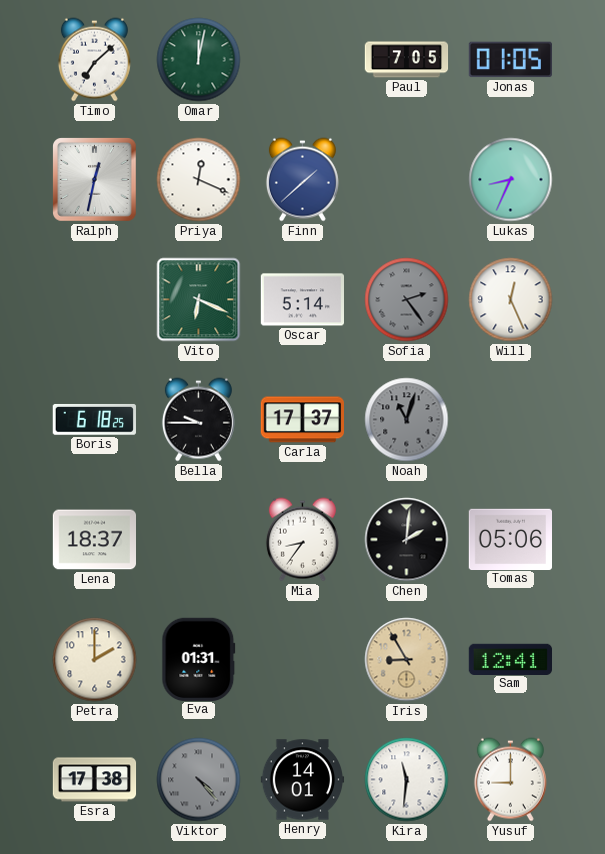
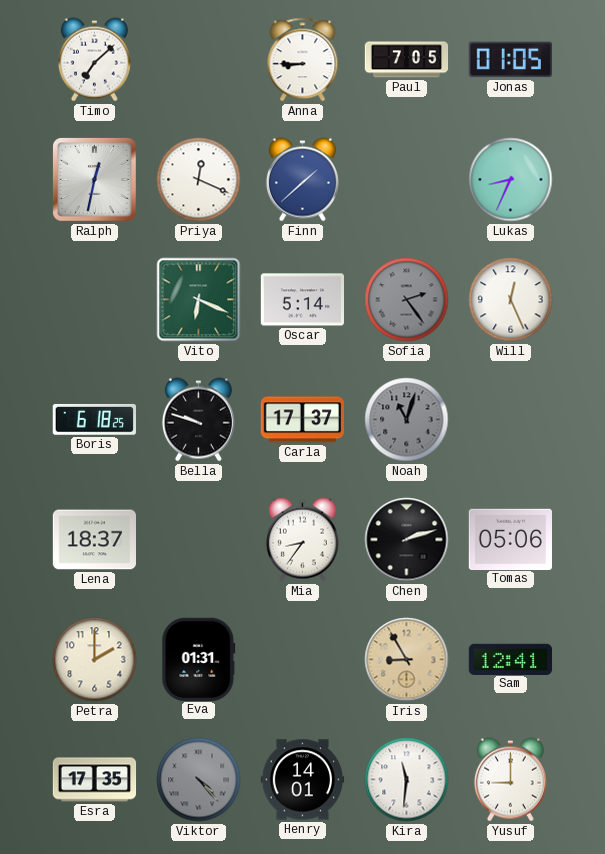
Omar: 12:02 -> none
Anna: none -> 8:45
Bella: 9:45 -> 9:48
Chen: 2:01 -> 2:12
Esra: 17:38 -> 17:35
